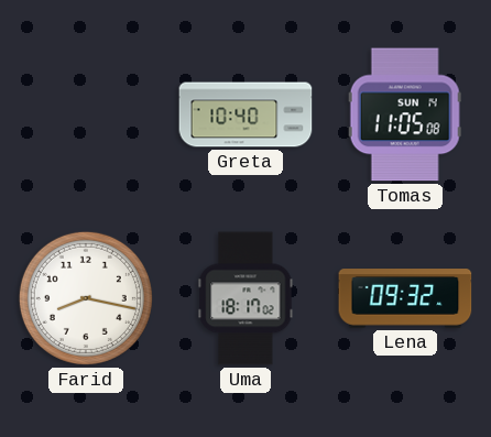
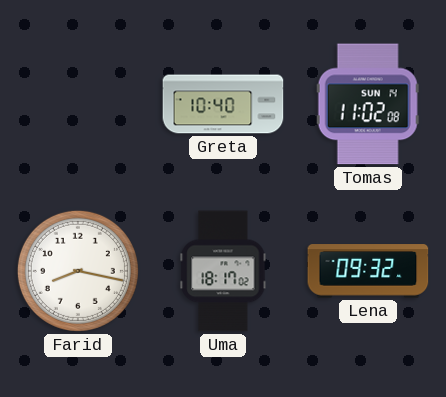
Tomas: 11:05 -> 11:02
